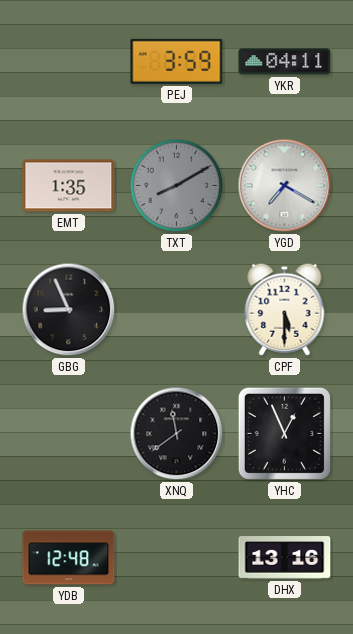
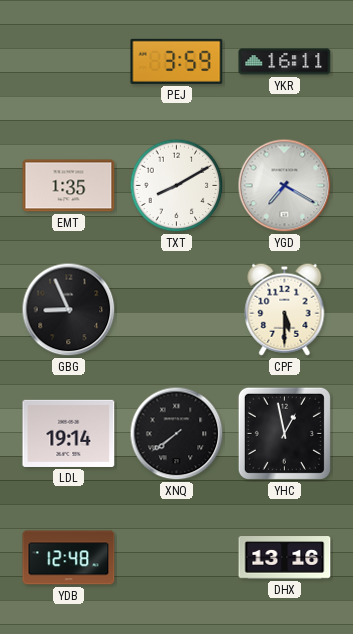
YKR: 04:11 -> 16:11
TXT dial: grey -> white
LDL: none -> 19:14
XNQ: 11:39 -> 7:39
YHC: 12:56 -> 12:58
